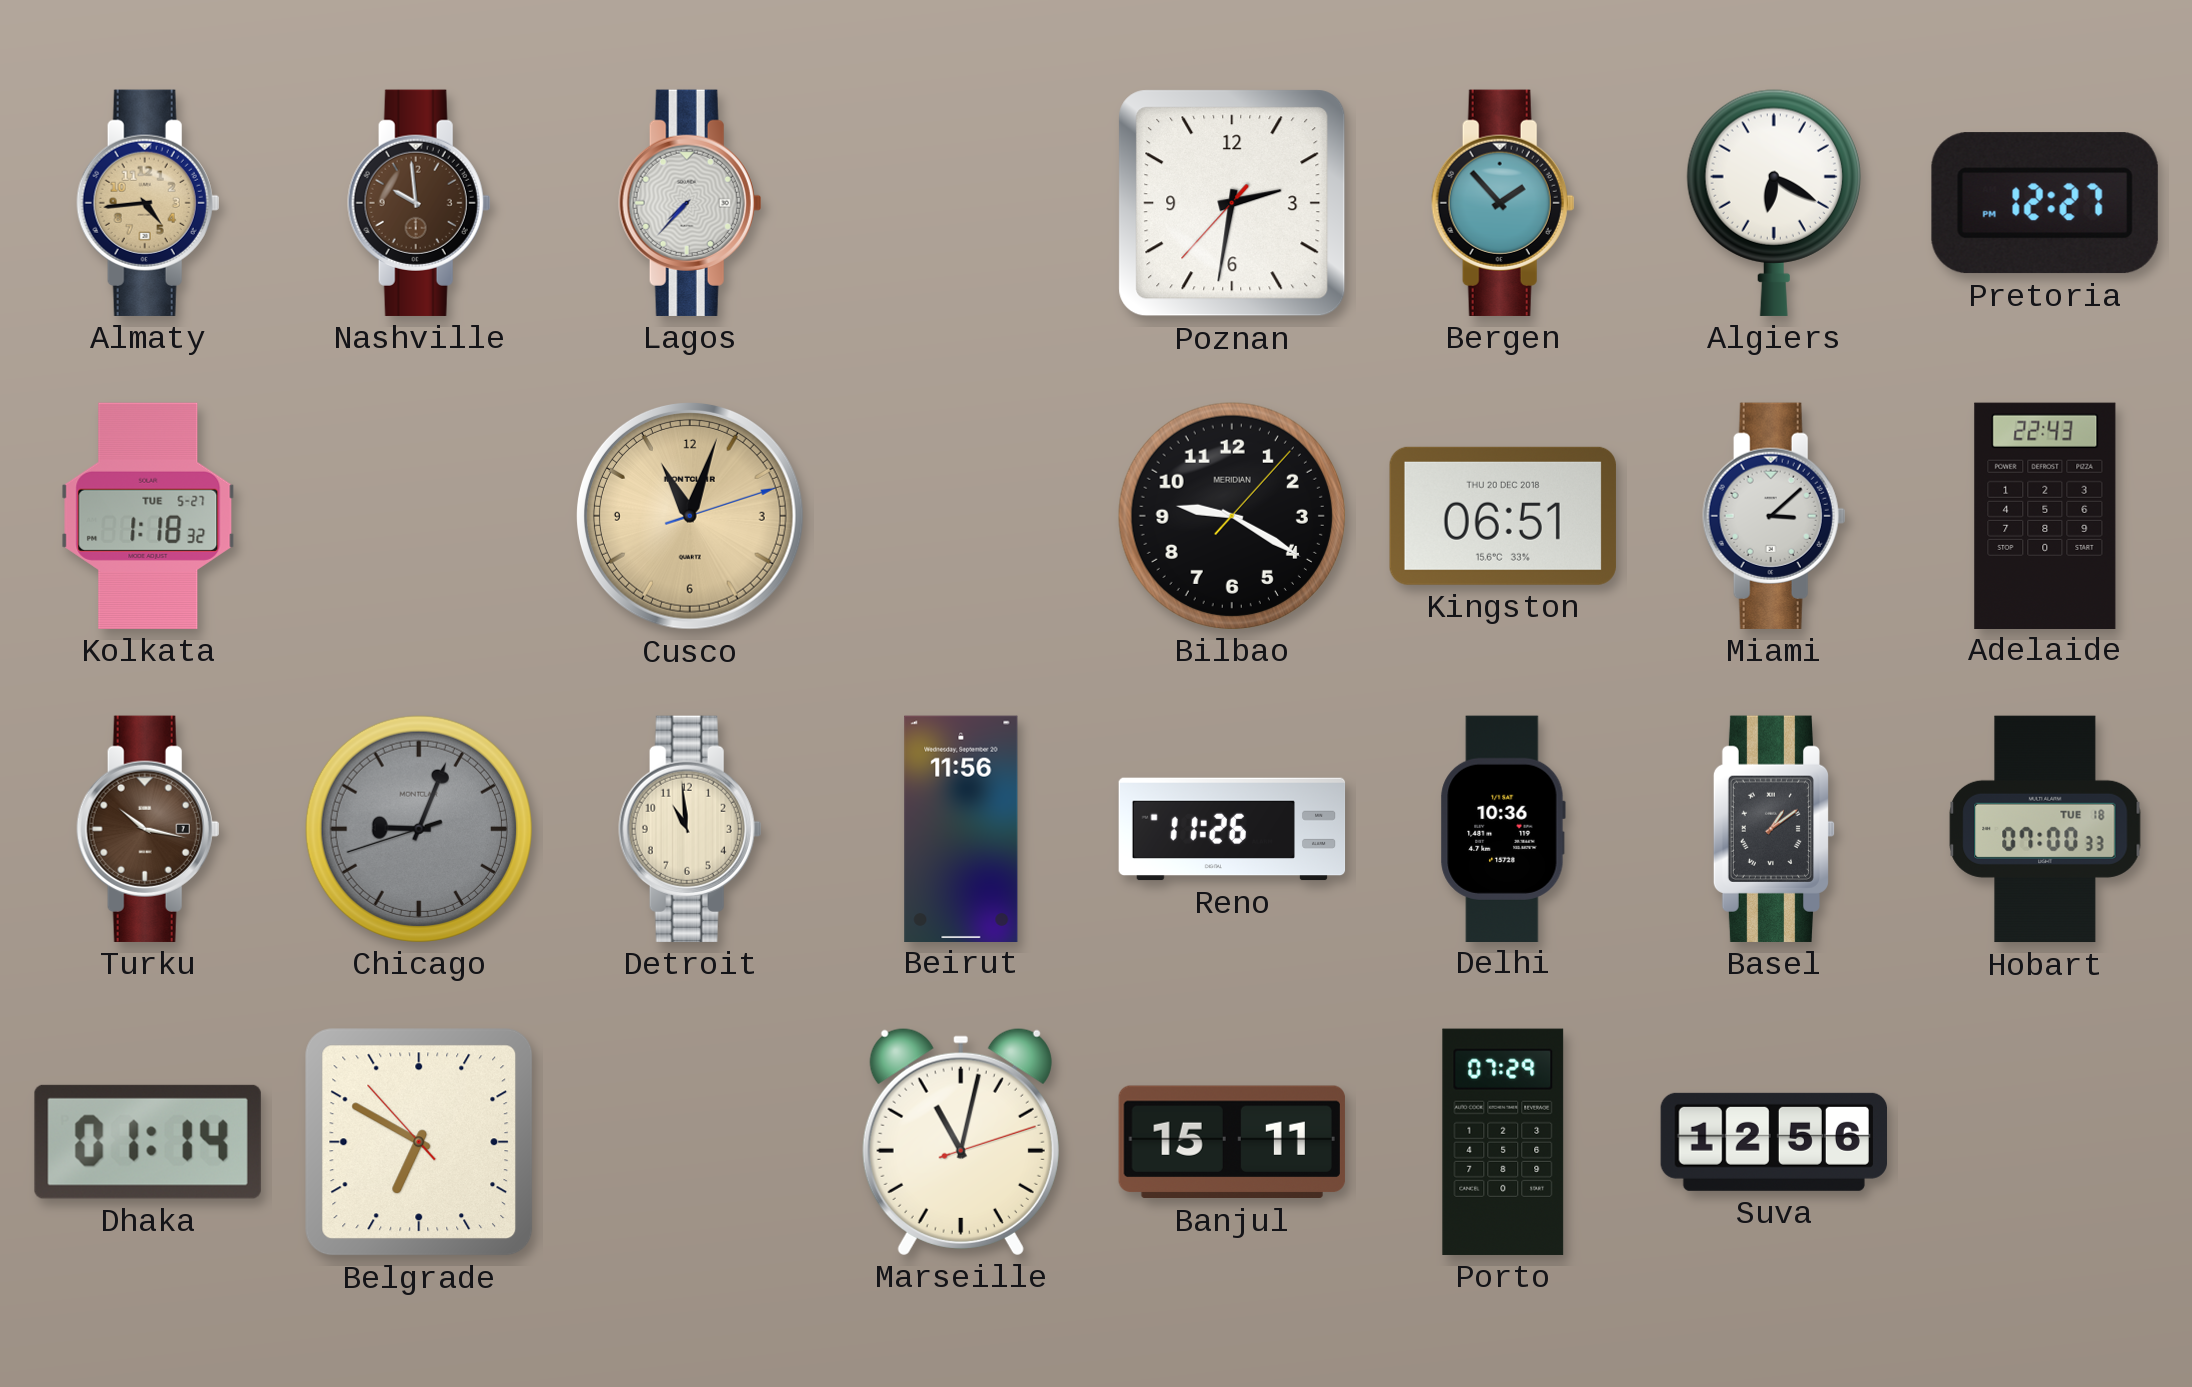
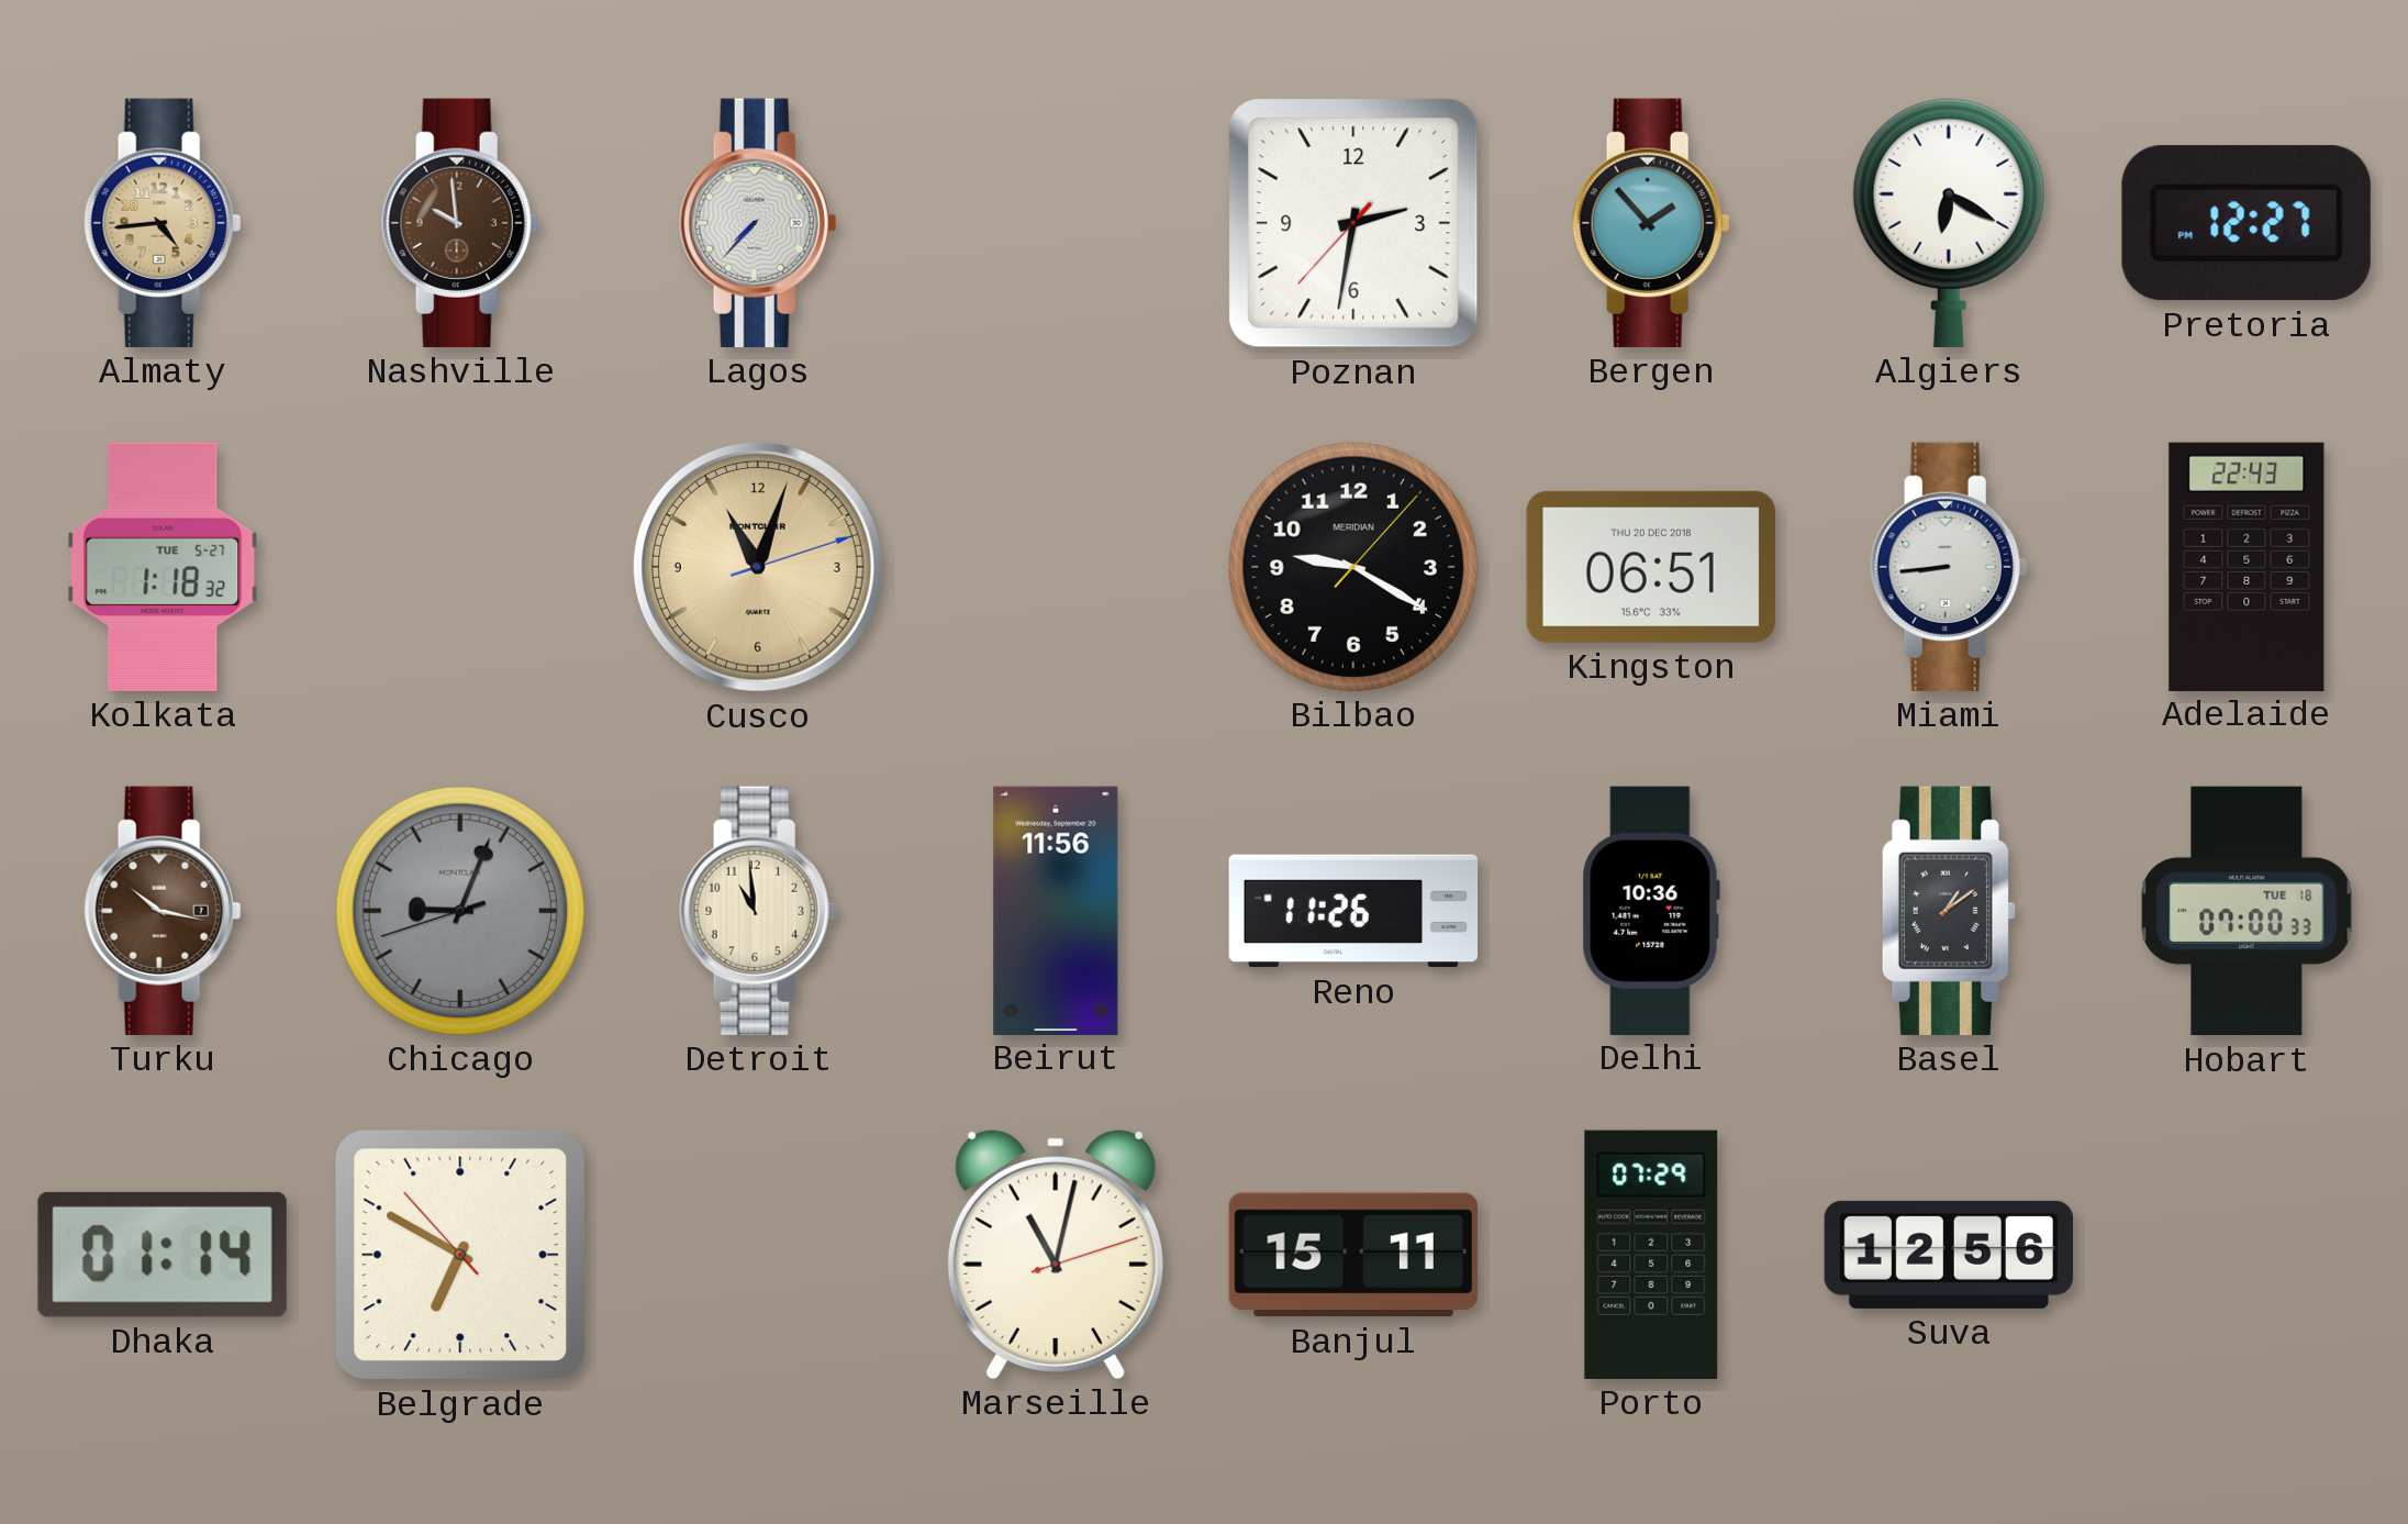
Miami: 3:08 -> 8:44
